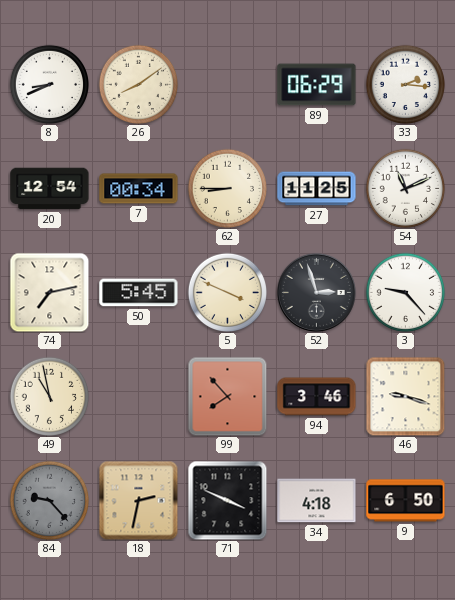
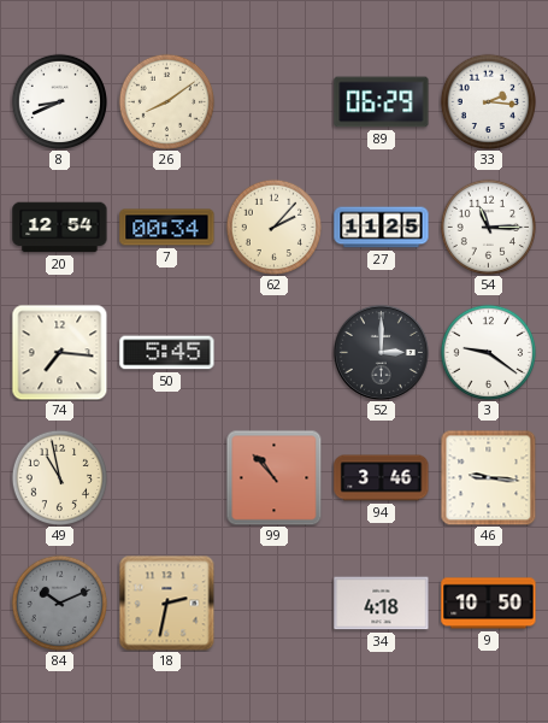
62: 8:45 -> 2:07
54: 11:11 -> 11:15
74: 7:13 -> 7:16
5: 3:49 -> none
52: 2:57 -> 3:00
3: 9:23 -> 9:21
99: 7:53 -> 10:53
46: 9:18 -> 9:16
84: 9:23 -> 10:11
71: 3:49 -> none
9: 6:50 -> 10:50
